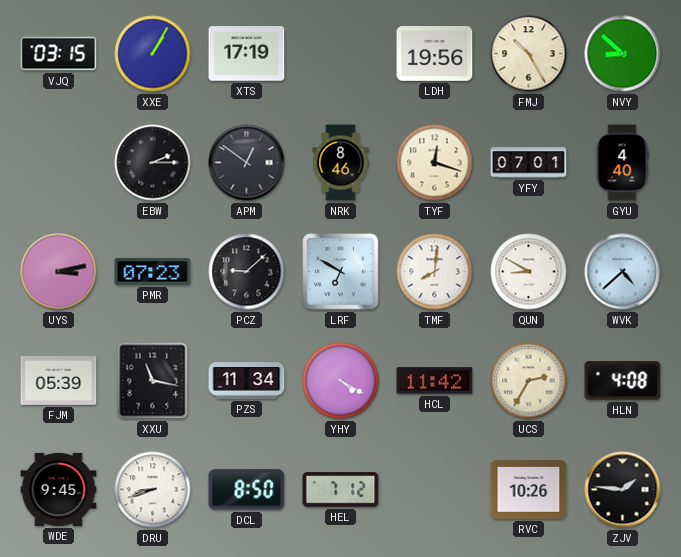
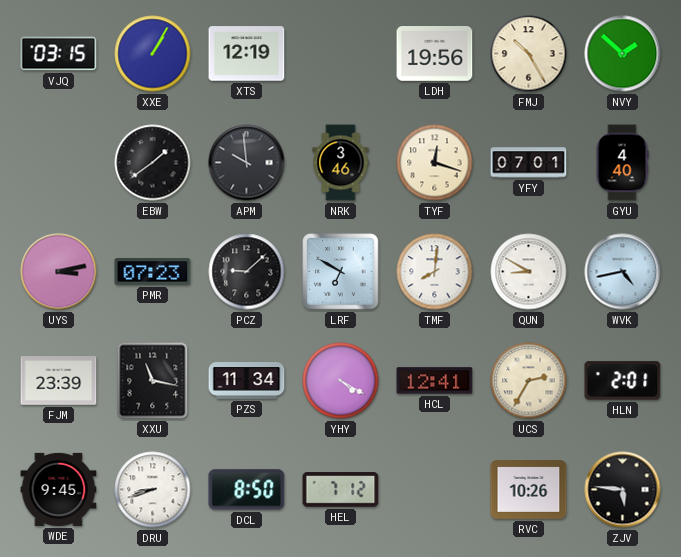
XTS: 17:19 -> 12:19
NVY: 8:52 -> 1:52
EBW: 2:15 -> 1:39
APM: 12:51 -> 9:59
NRK: 8:46 -> 3:46
WVK: 4:38 -> 4:43
FJM: 05:39 -> 23:39
HCL: 11:42 -> 12:41
HLN: 4:08 -> 2:01
ZJV: 1:46 -> 5:46
